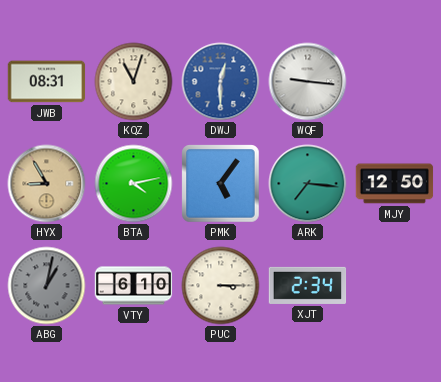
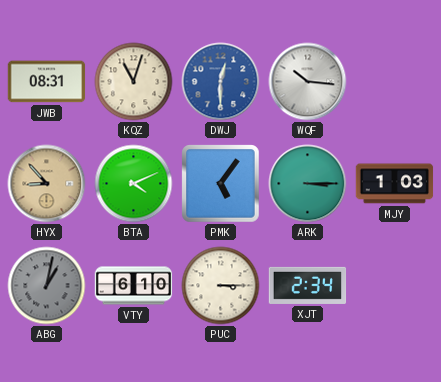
WQF: 9:16 -> 10:16
HYX: 8:55 -> 8:53
BTA: 4:13 -> 4:11
ARK: 7:16 -> 3:15
MJY: 12:50 -> 1:03
